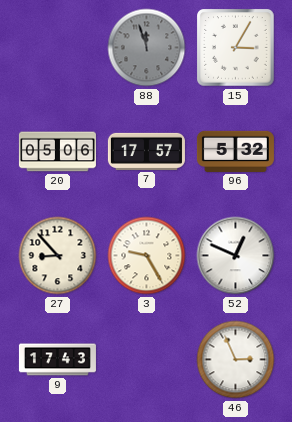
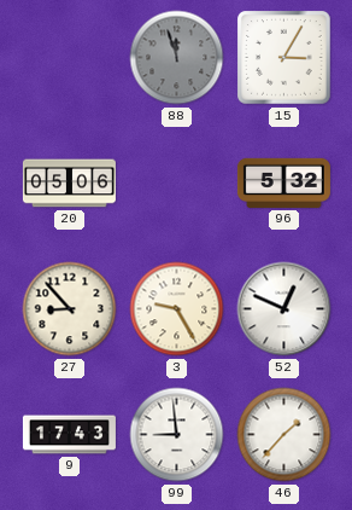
7: 17:57 -> none
99: none -> 8:59
46: 2:56 -> 1:37
